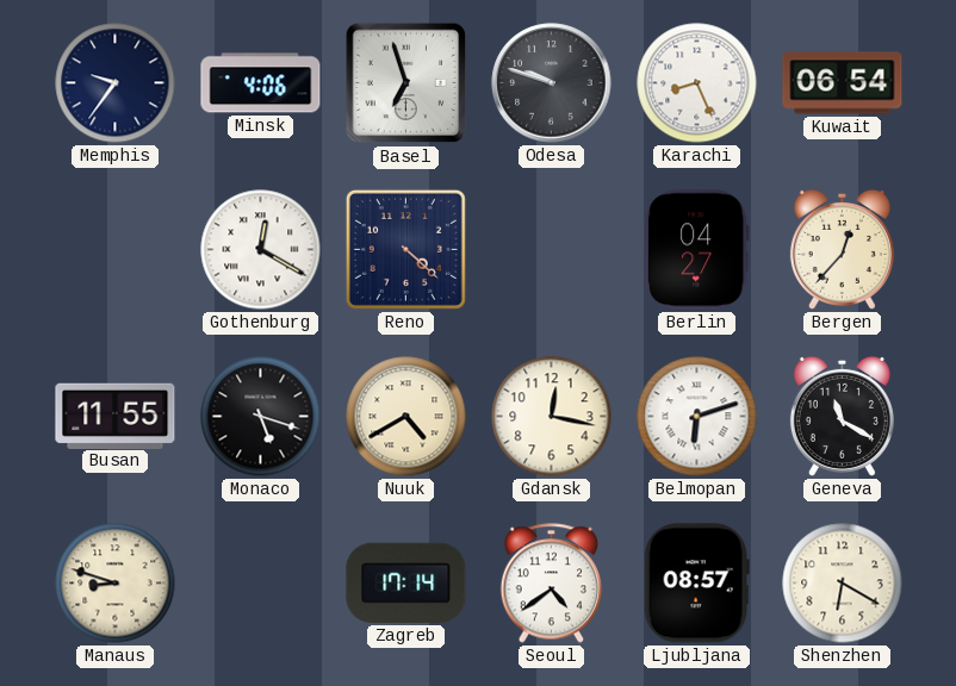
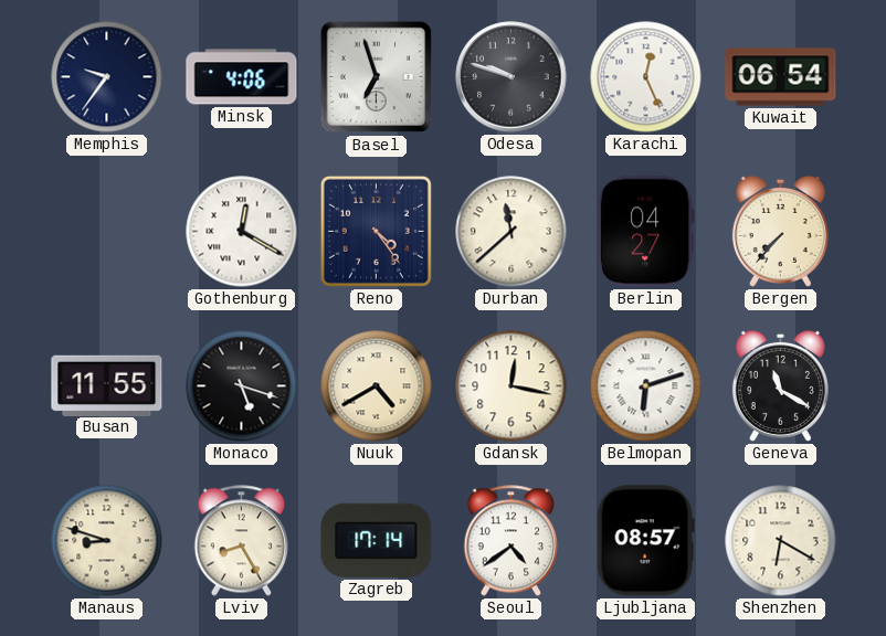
Karachi: 8:26 -> 12:26
Reno: 4:22 -> 4:24
Durban: none -> 11:38
Bergen: 12:37 -> 7:37
Lviv: none -> 8:25
